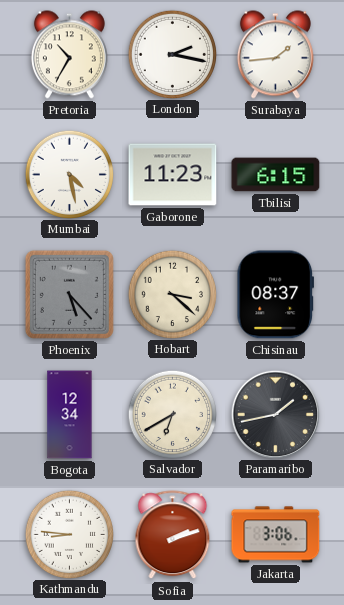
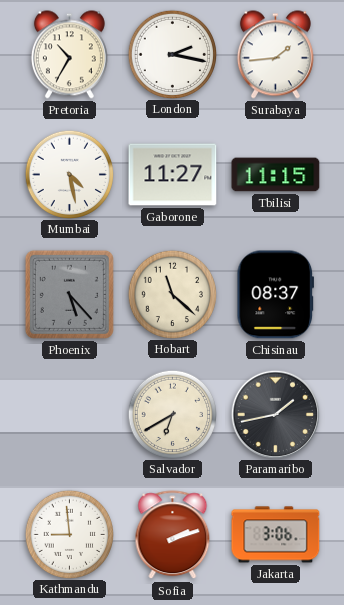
Gaborone: 11:23 -> 11:27
Tbilisi: 6:15 -> 11:15
Hobart: 3:22 -> 11:22
Bogota: 12:34 -> none
Kathmandu: 8:46 -> 8:59
